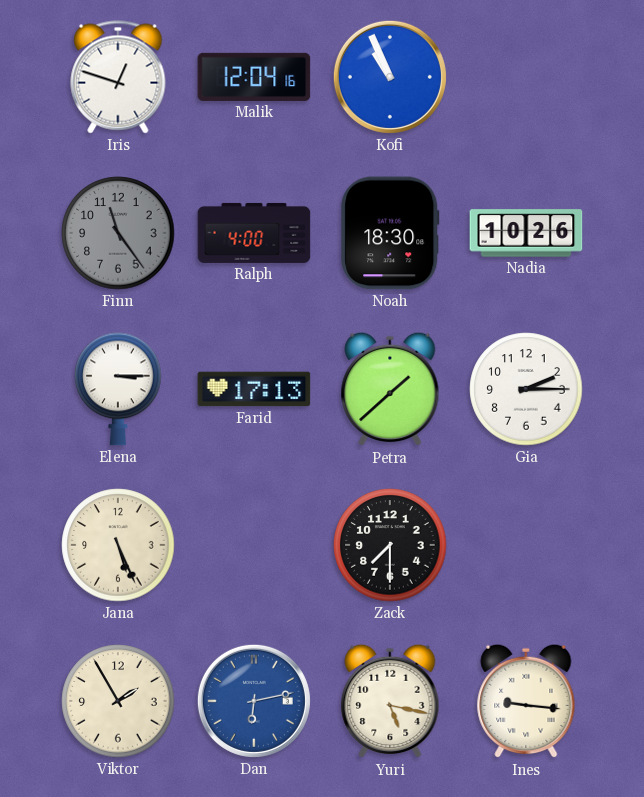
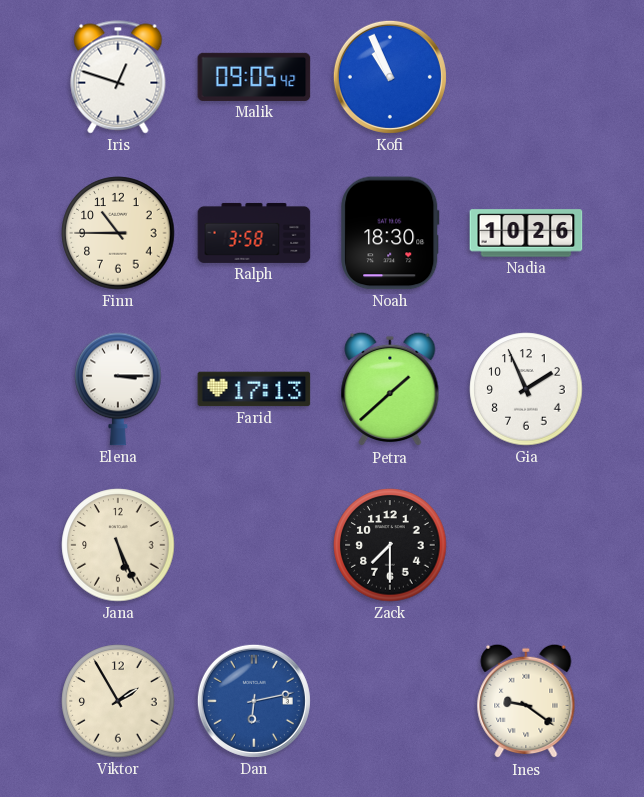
Malik: 12:04 -> 09:05
Finn: 11:24 -> 10:45
Finn dial: grey -> cream
Ralph: 4:00 -> 3:58
Gia: 2:15 -> 1:56
Yuri: 5:17 -> none
Ines: 9:16 -> 9:21
